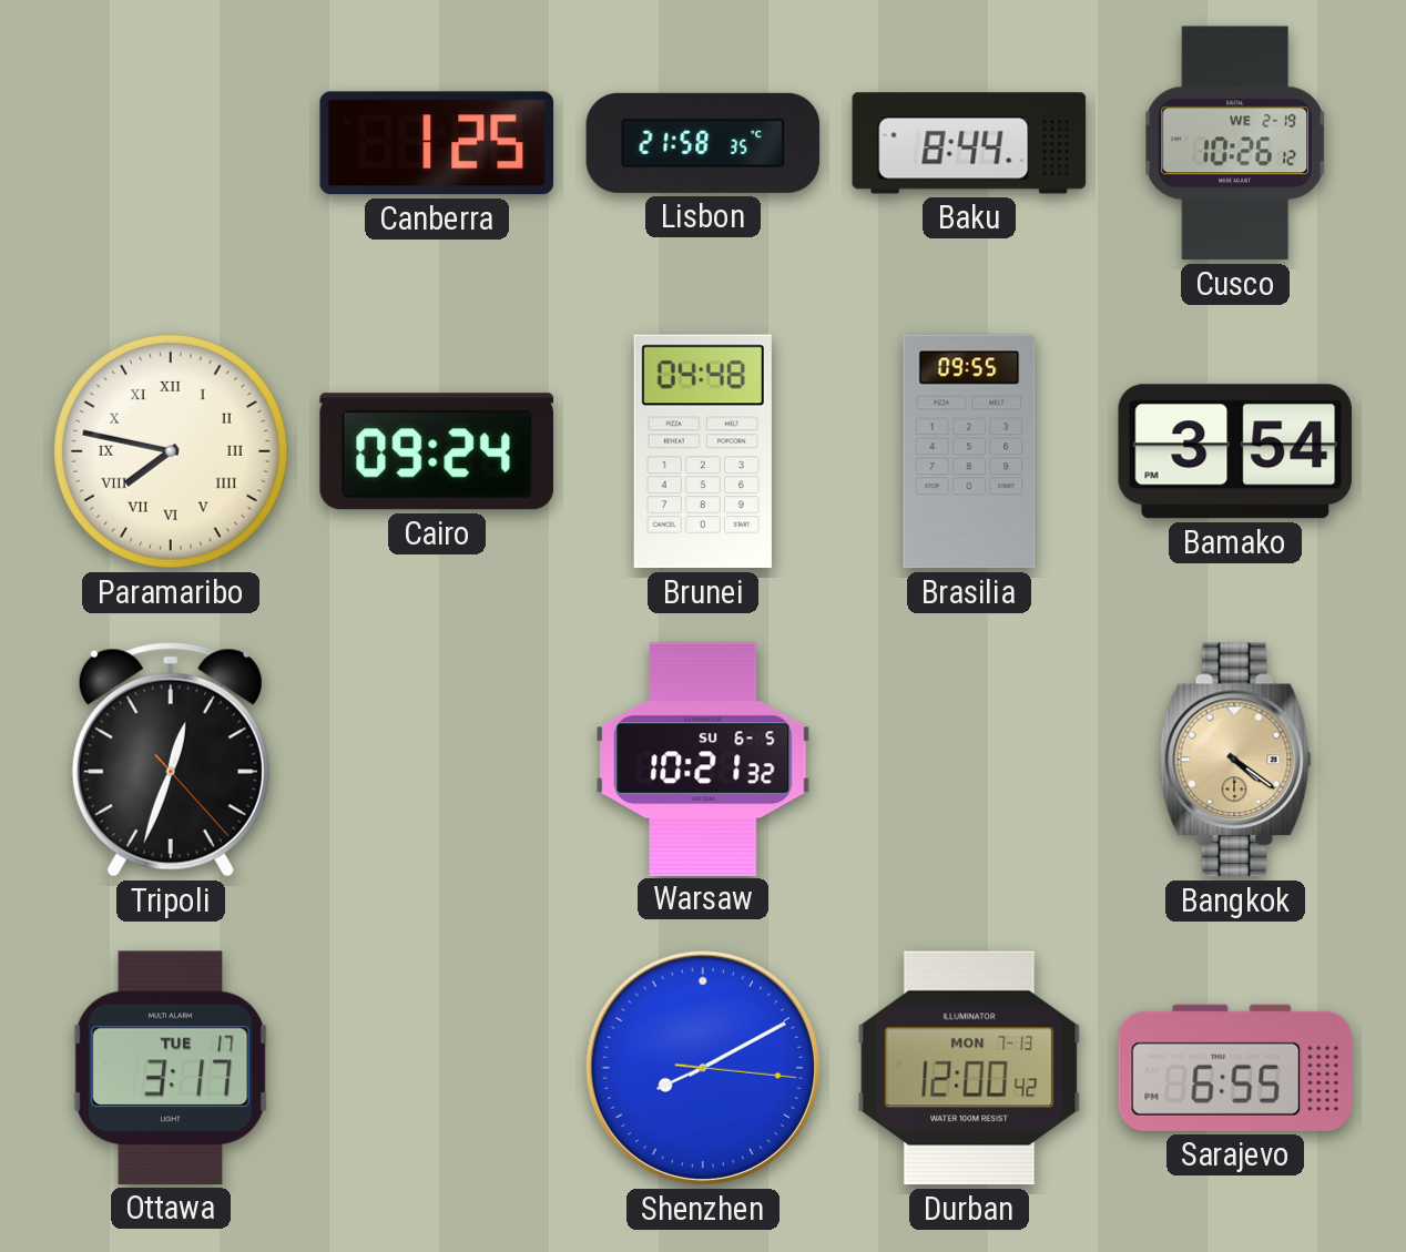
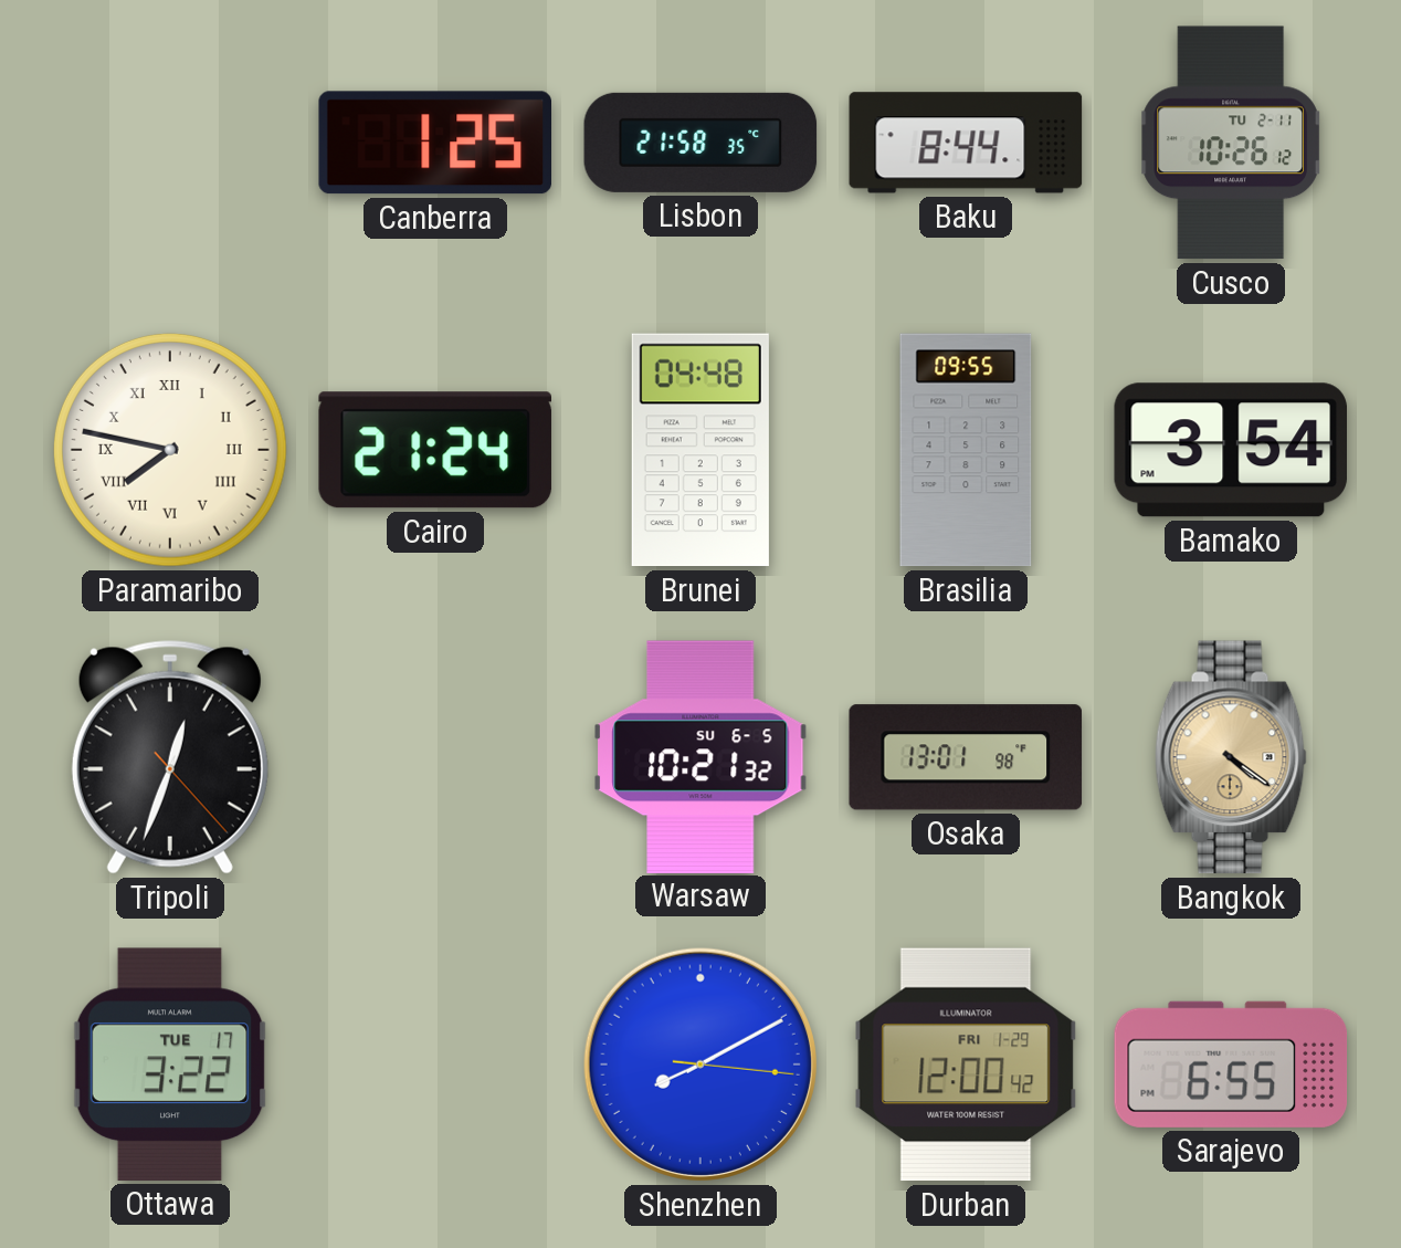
Cusco date: WE 2-19 -> TU 2-11
Cairo: 09:24 -> 21:24
Osaka: none -> 13:01
Ottawa: 3:17 -> 3:22
Durban date: MON 7-13 -> FRI 1-29
